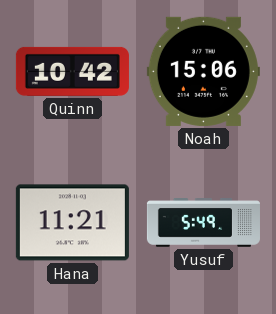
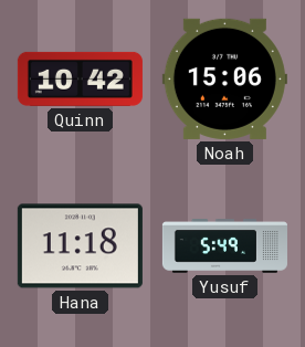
Hana: 11:21 -> 11:18
